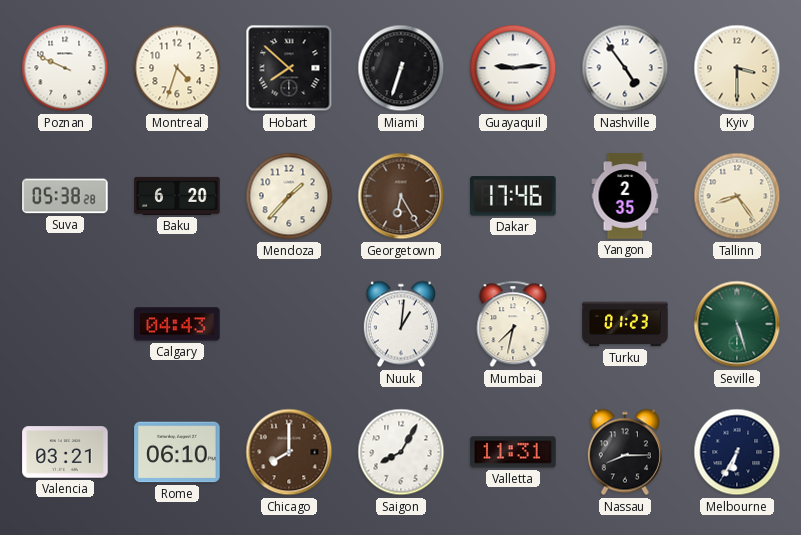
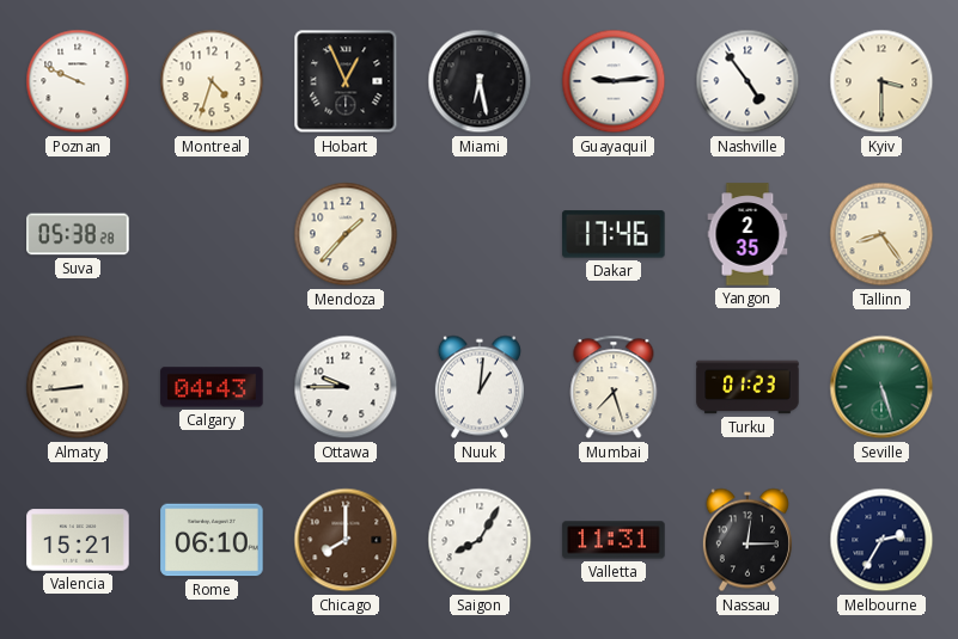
Hobart: 7:52 -> 12:56
Miami: 6:33 -> 6:28
Baku: 6:20 -> none
Georgetown: 6:25 -> none
Almaty: none -> 8:44
Ottawa: none -> 9:45
Mumbai: 7:32 -> 7:27
Valencia: 03:21 -> 15:21
Nassau: 8:15 -> 12:15
Melbourne: 6:35 -> 2:35
